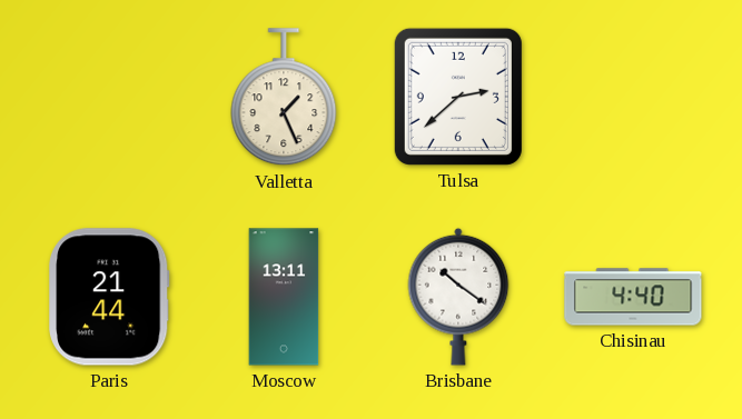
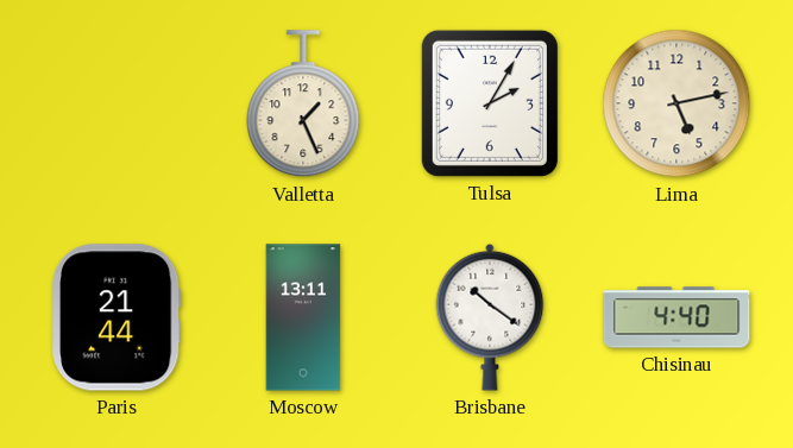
Tulsa: 2:38 -> 2:05
Lima: none -> 5:13
